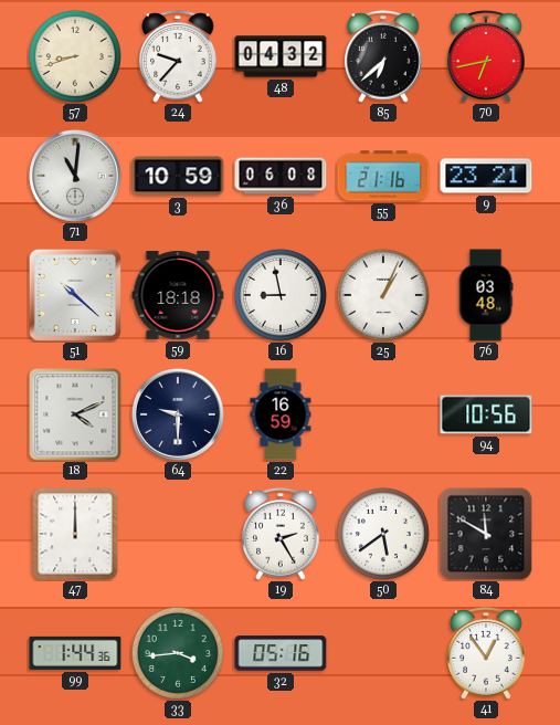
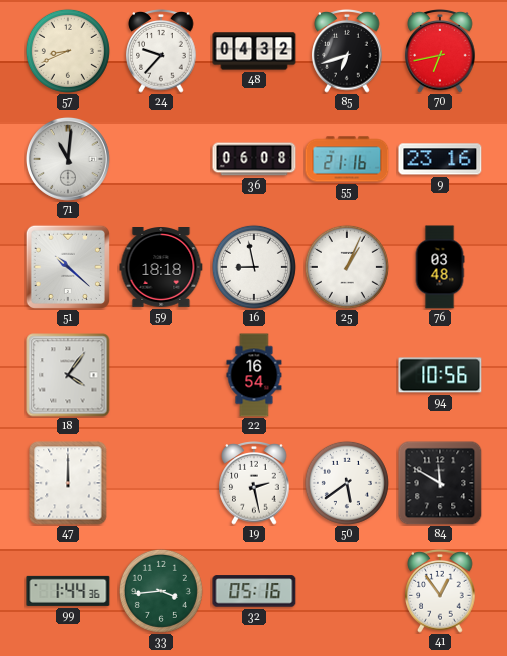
57: 8:42 -> 8:41
85: 6:38 -> 6:42
3: 10:59 -> none
9: 23:21 -> 23:16
18: 4:11 -> 4:06
64: 9:30 -> none
22: 16:59 -> 16:54
19: 2:25 -> 2:28
